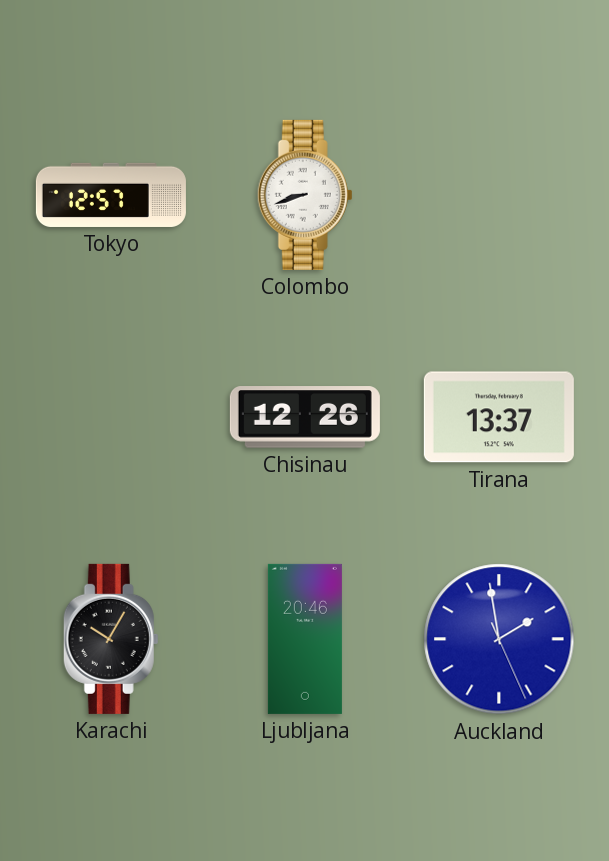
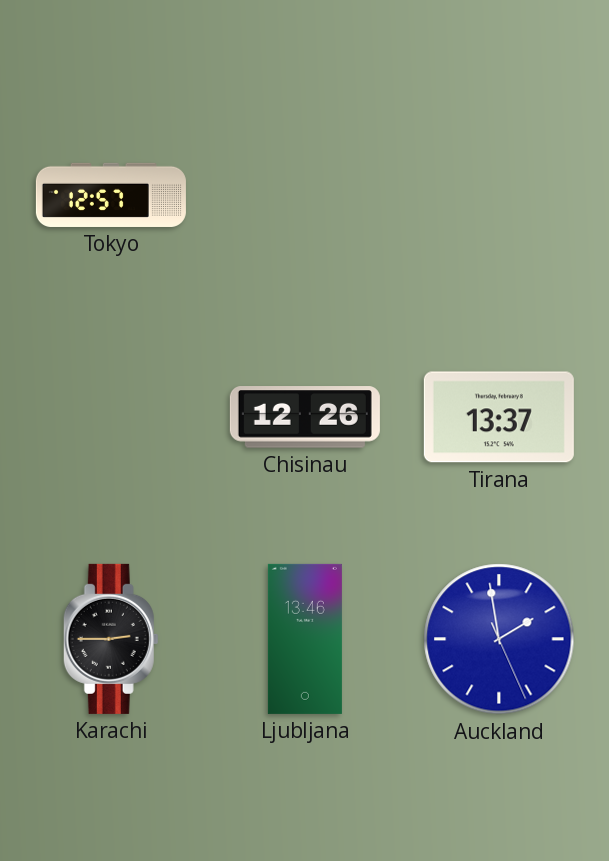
Colombo: 8:42 -> none
Karachi: 10:05 -> 2:45
Ljubljana: 20:46 -> 13:46
